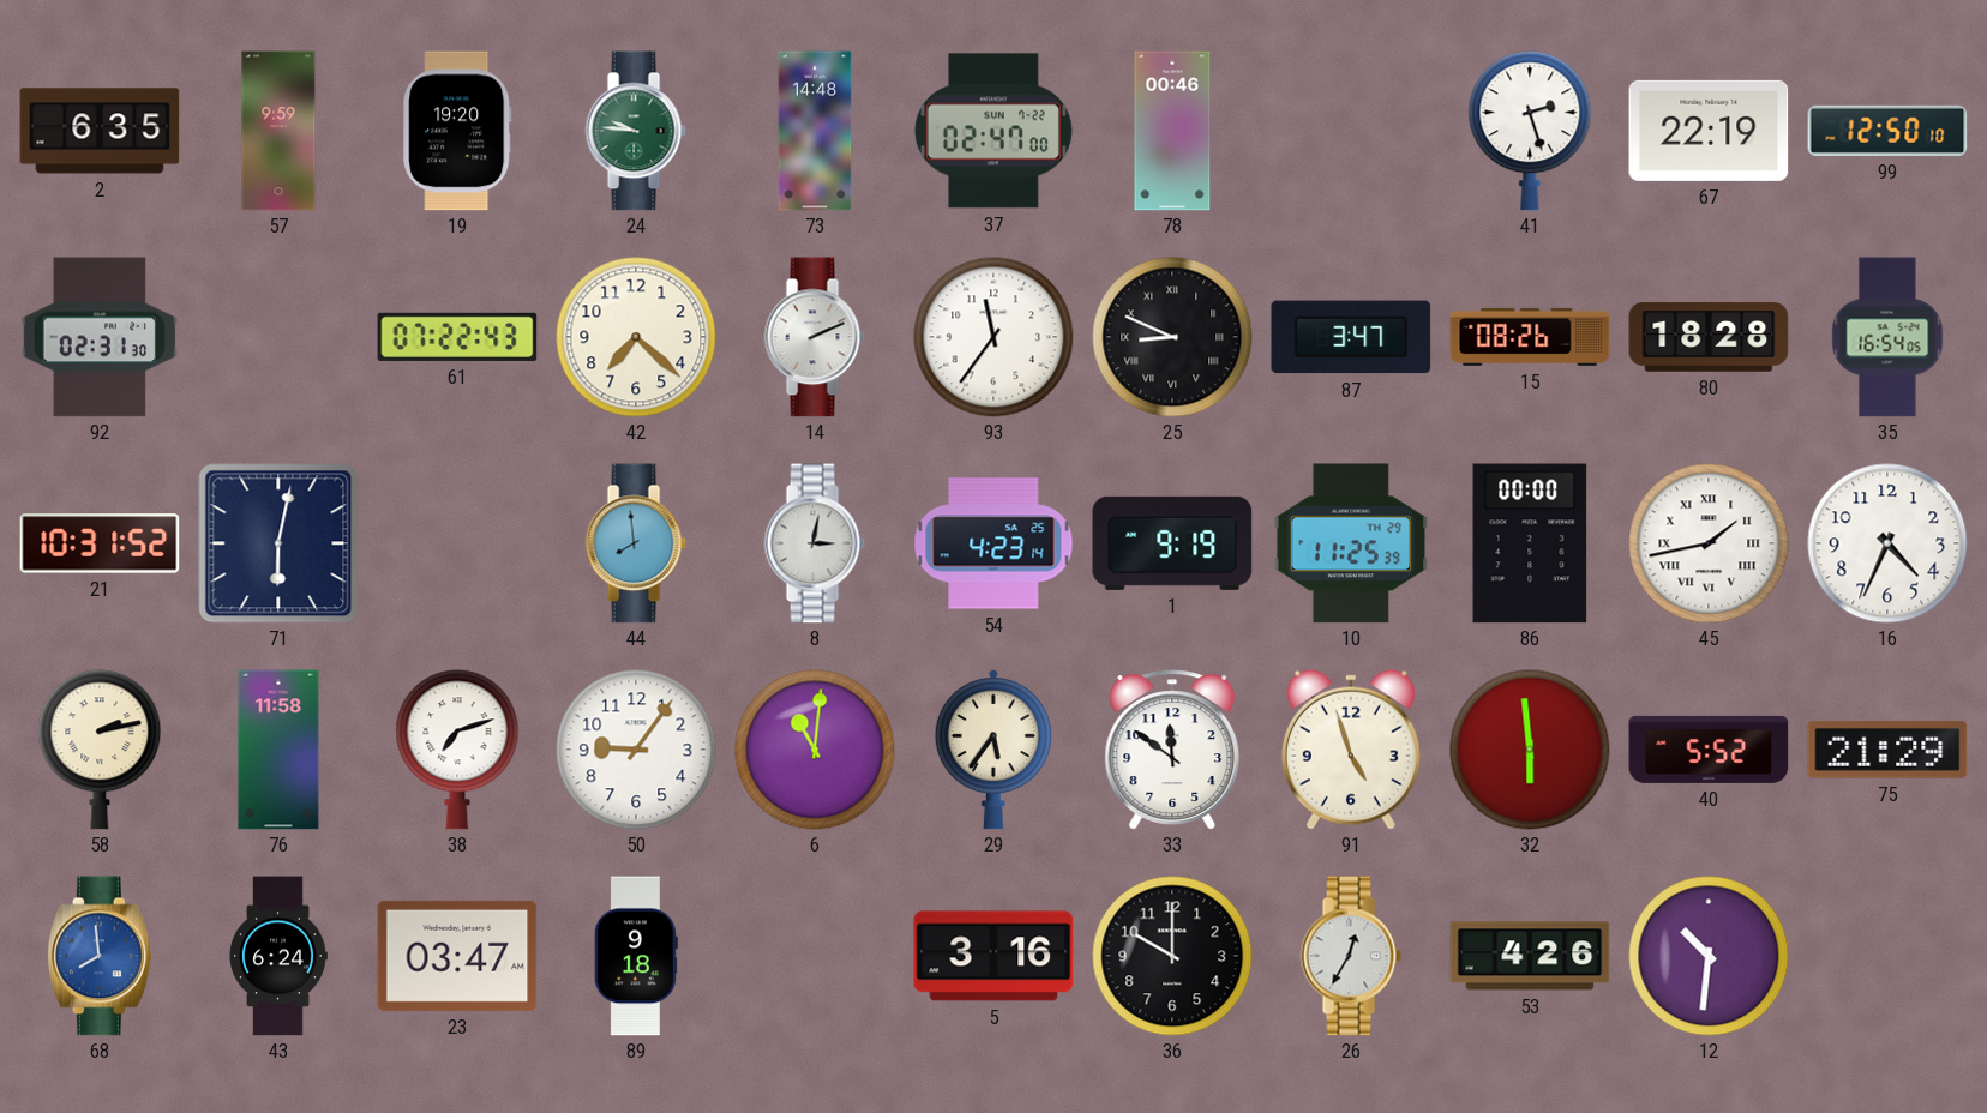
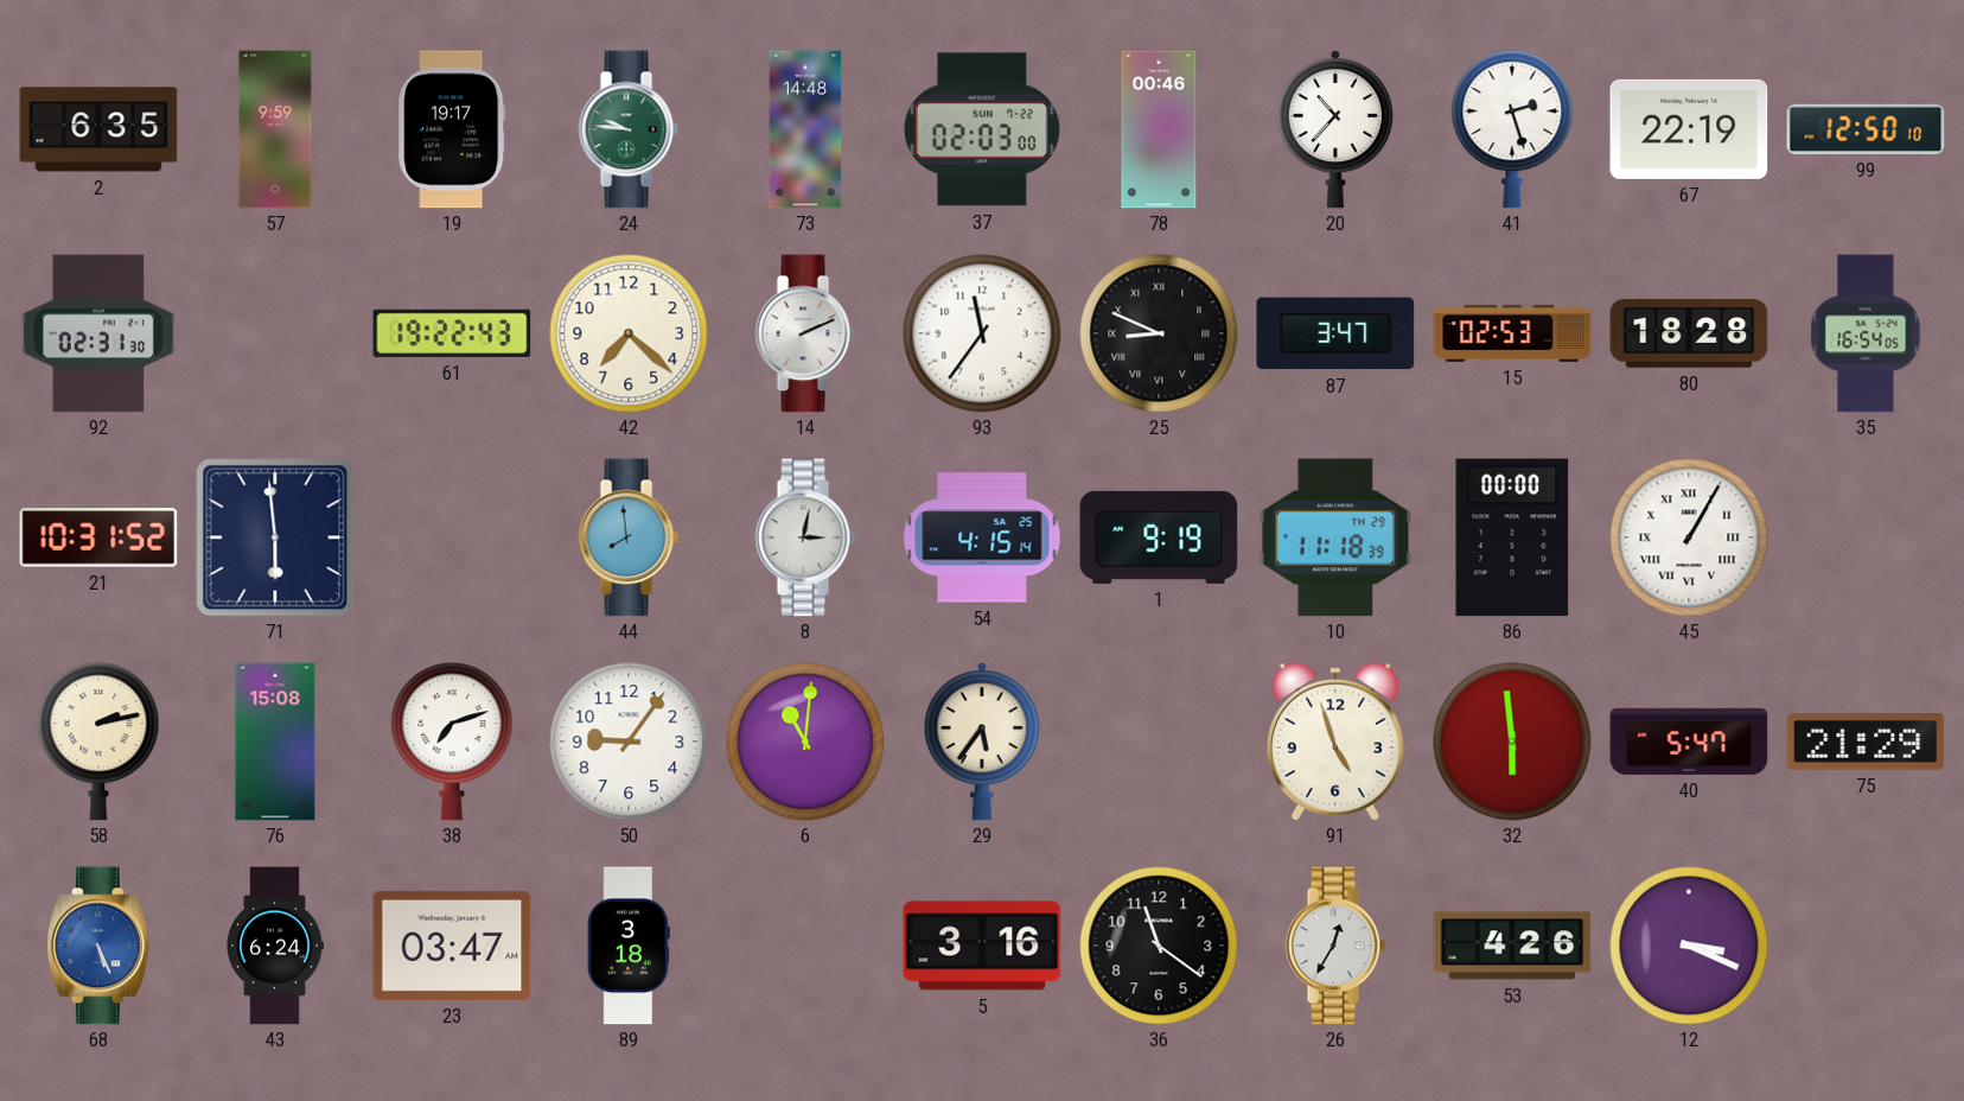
19: 19:20 -> 19:17
37: 02:47 -> 02:03
20: none -> 10:37
61: 07:22 -> 19:22
15: 08:26 -> 02:53
71: 6:02 -> 5:59
54: 4:23 -> 4:15
10: 11:25 -> 11:18
45: 1:43 -> 1:05
16: 4:34 -> none
76: 11:58 -> 15:08
33: 11:51 -> none
40: 5:52 -> 5:47
68: 7:59 -> 5:26
89: 9:18 -> 3:18
36: 10:00 -> 11:21
12: 10:31 -> 3:19
